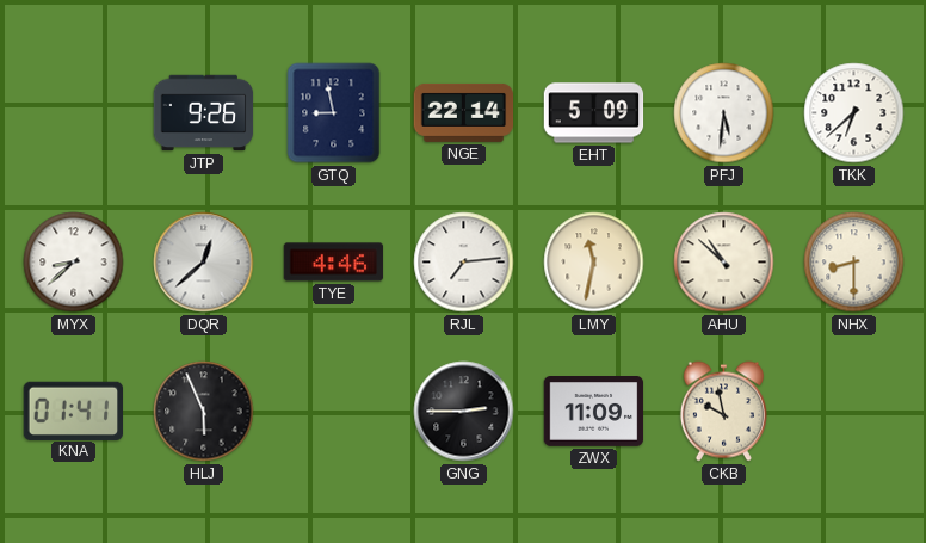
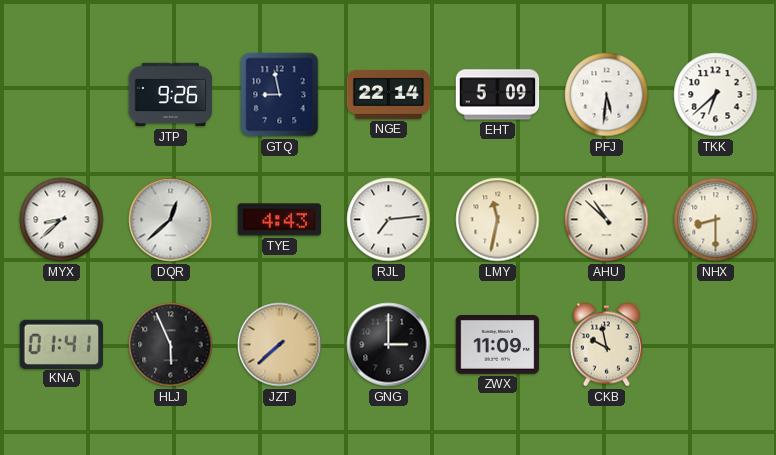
TYE: 4:46 -> 4:43
JZT: none -> 7:38
GNG: 2:45 -> 3:00
